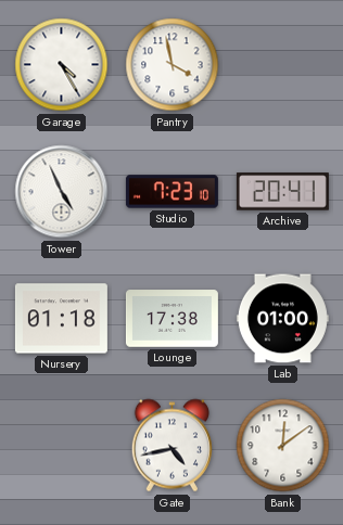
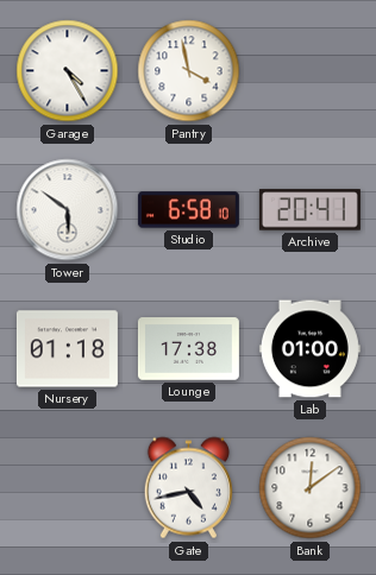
Tower: 4:56 -> 5:51
Studio: 7:23 -> 6:58
